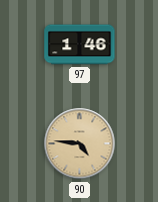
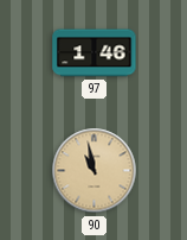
90: 4:46 -> 10:58
